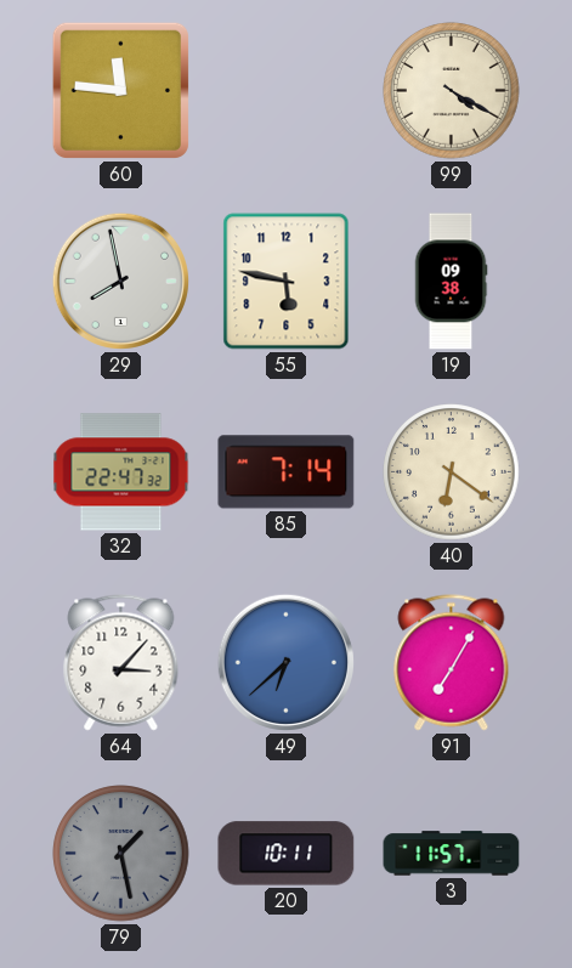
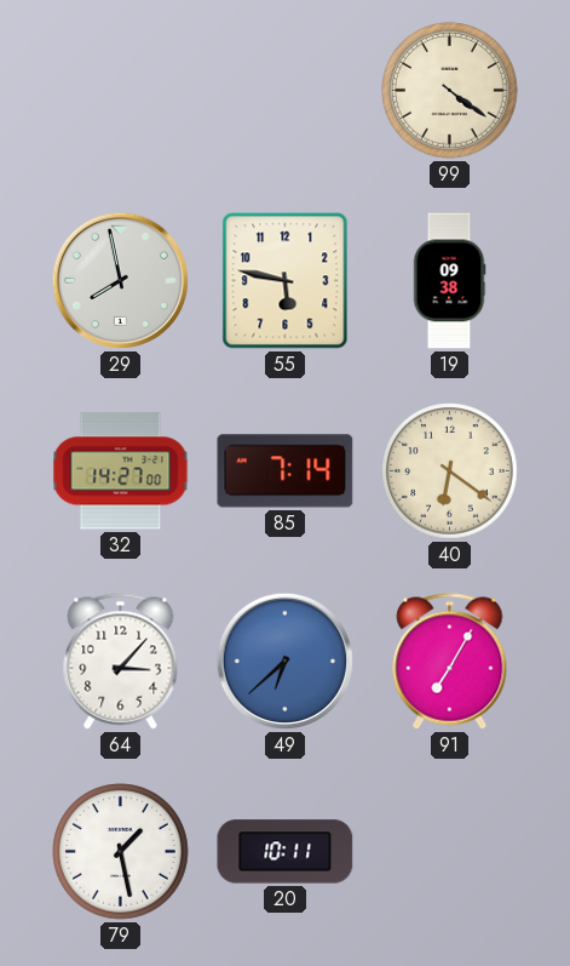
60: 11:46 -> none
99: 4:20 -> 4:21
32: 22:47 -> 14:27
79 dial: grey -> white
3: 11:57 -> none
